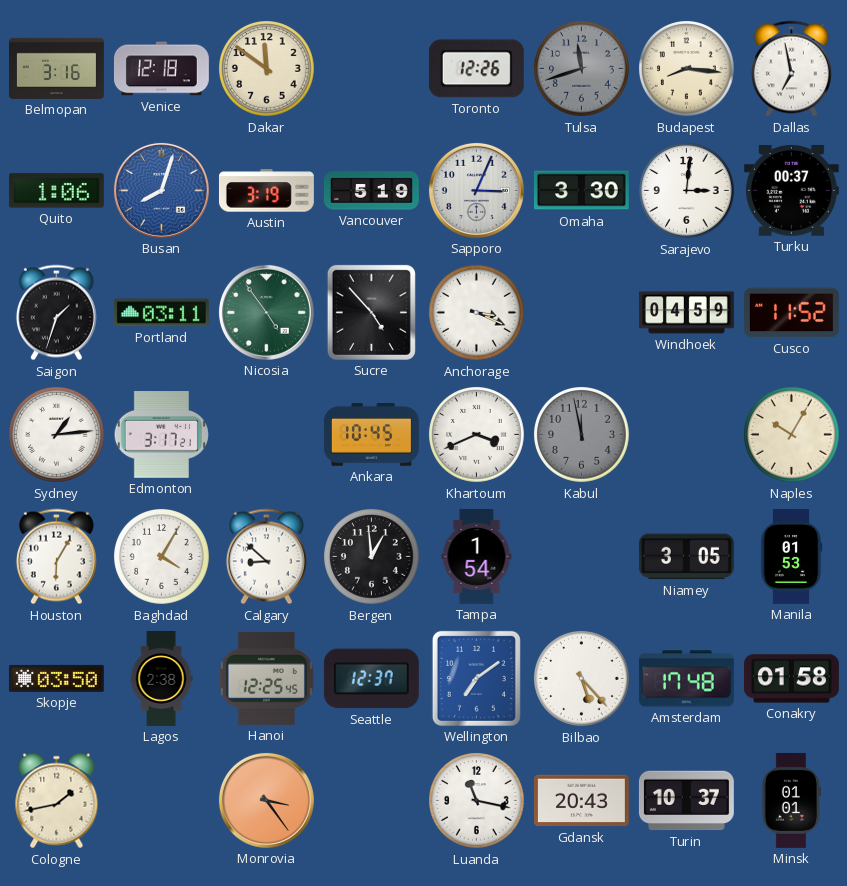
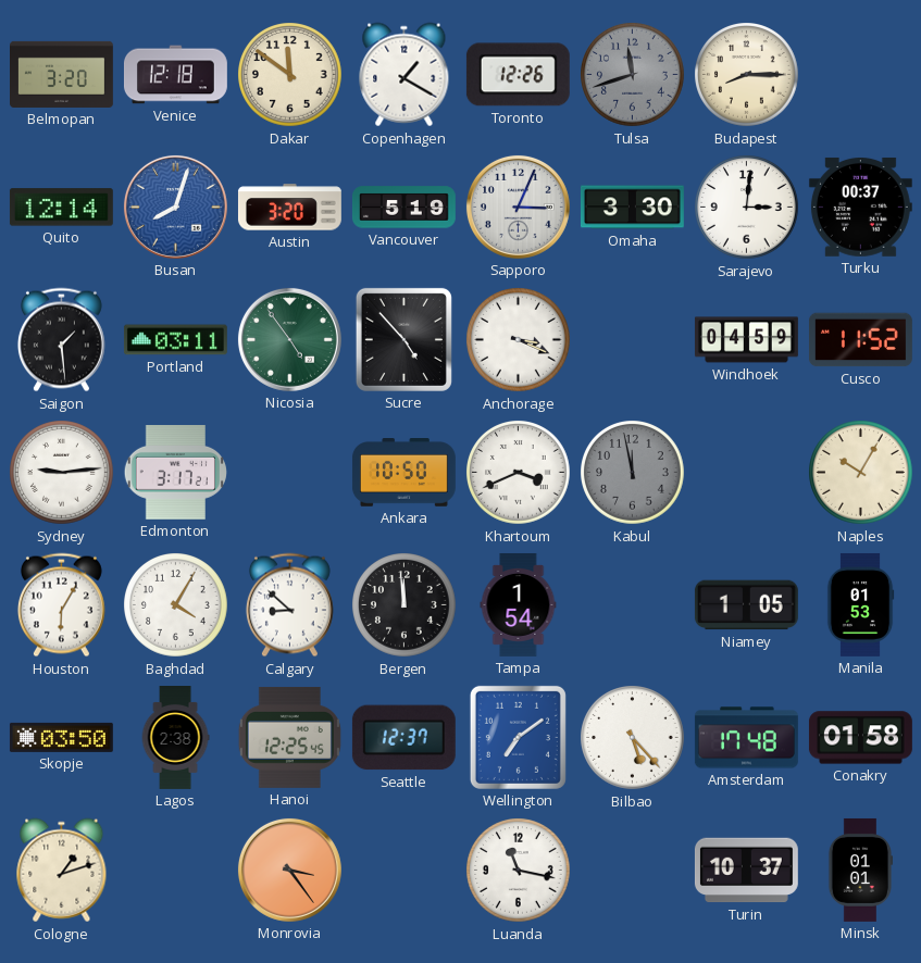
Belmopan: 3:16 -> 3:20
Copenhagen: none -> 1:20
Budapest: 8:16 -> 8:15
Dallas: 6:58 -> none
Quito: 1:06 -> 12:14
Austin: 3:19 -> 3:20
Saigon: 1:33 -> 1:29
Sydney: 1:14 -> 9:14
Ankara: 10:45 -> 10:50
Bergen: 12:59 -> 11:59
Niamey: 3:05 -> 1:05
Cologne: 1:43 -> 1:12
Gdansk: 20:43 -> none
